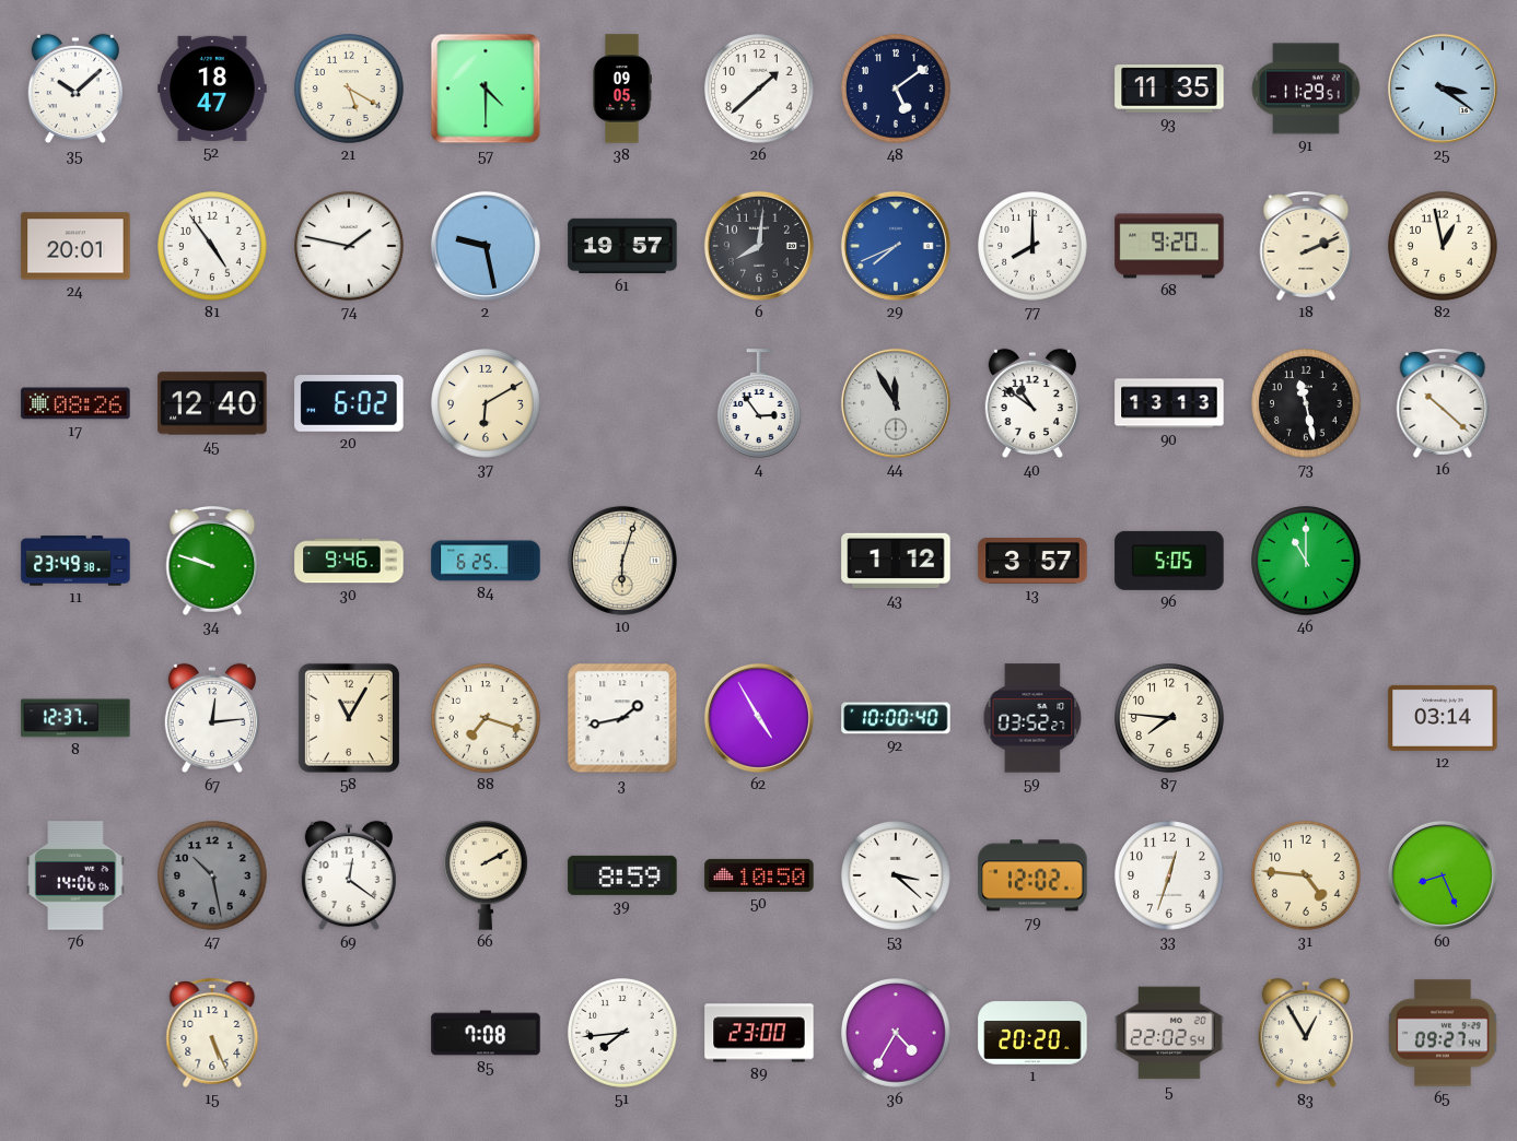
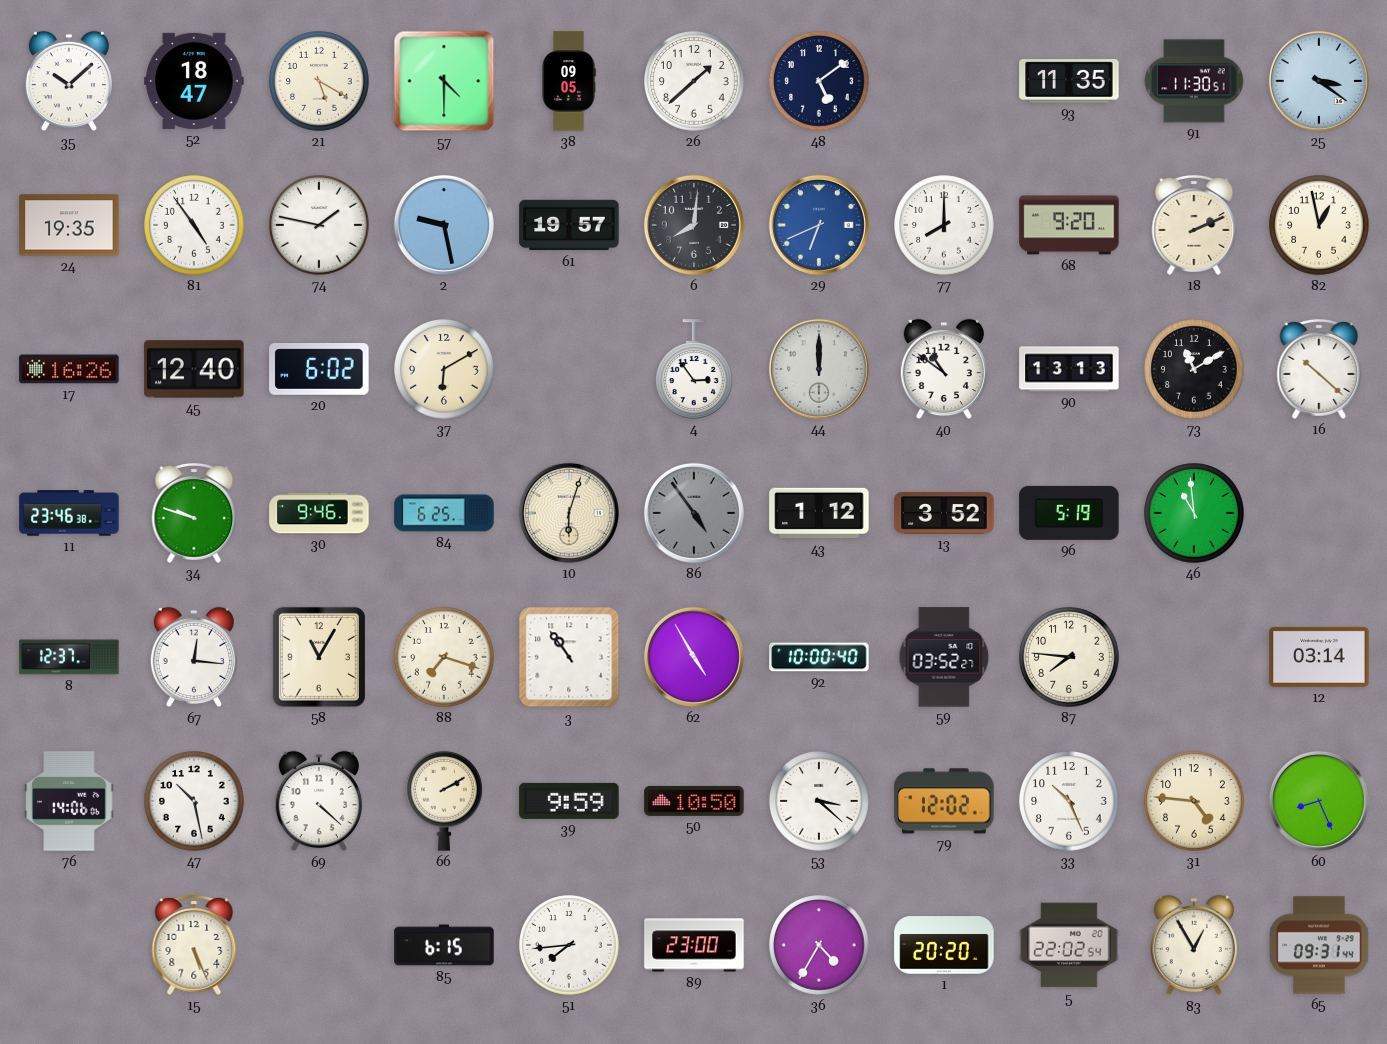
91: 11:29 -> 11:30
24: 20:01 -> 19:35
29: 7:41 -> 6:41
17: 08:26 -> 16:26
44: 11:55 -> 12:00
73: 11:28 -> 11:10
11: 23:49 -> 23:46
86: none -> 4:54
13: 3:57 -> 3:52
96: 5:05 -> 5:19
46: 11:00 -> 10:59
67: 12:14 -> 12:16
3: 1:43 -> 10:54
47 dial: grey -> white
69: 12:21 -> 4:22
39: 8:59 -> 9:59
33: 12:33 -> 10:26
85: 7:08 -> 6:15
65: 09:27 -> 09:31
